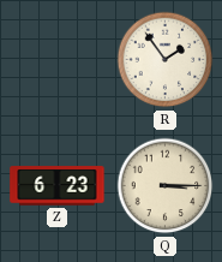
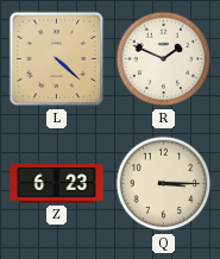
L: none -> 4:22
R: 1:54 -> 1:49
